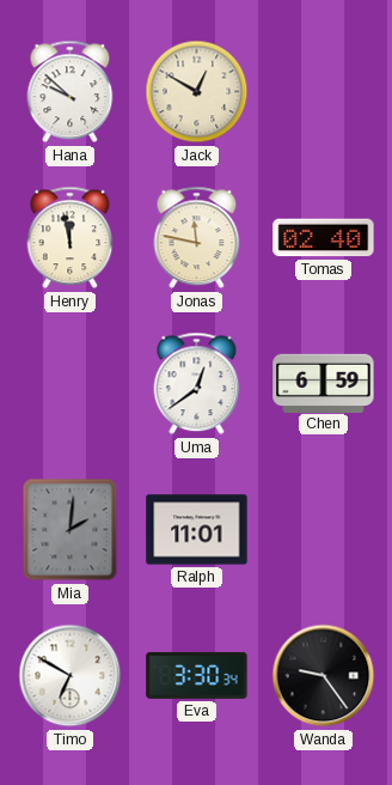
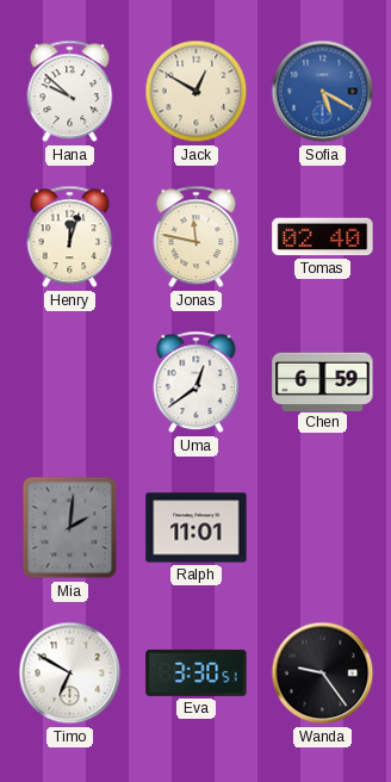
Sofia: none -> 5:20
Henry: 11:58 -> 12:03
Eva: 3:30:34 -> 3:30:51
